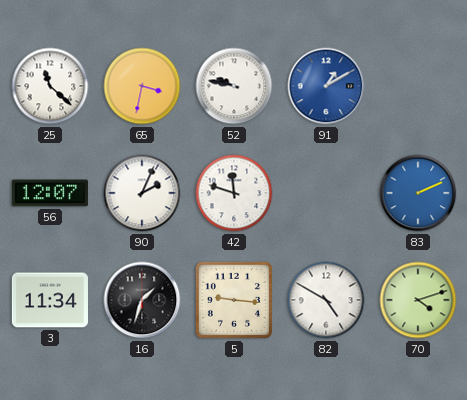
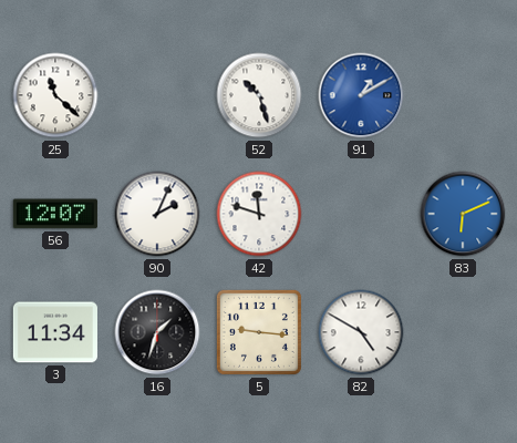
65: 3:32 -> none
52: 9:47 -> 10:27
83: 2:11 -> 6:11
70: 4:12 -> none
